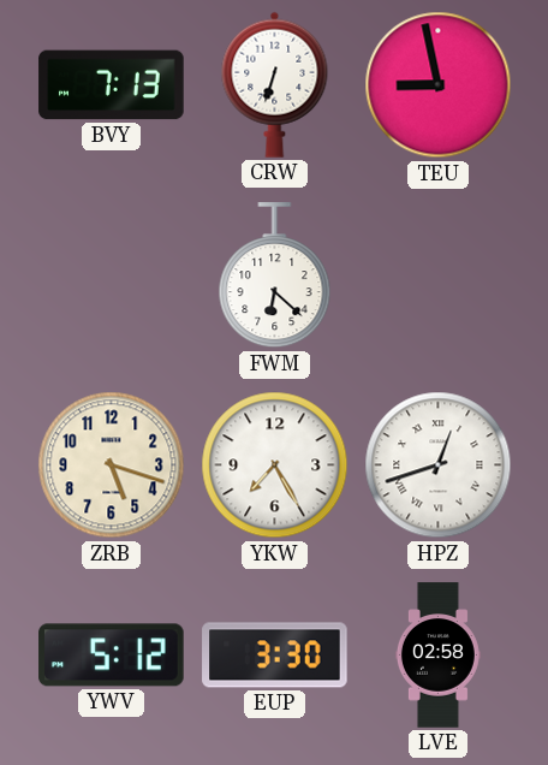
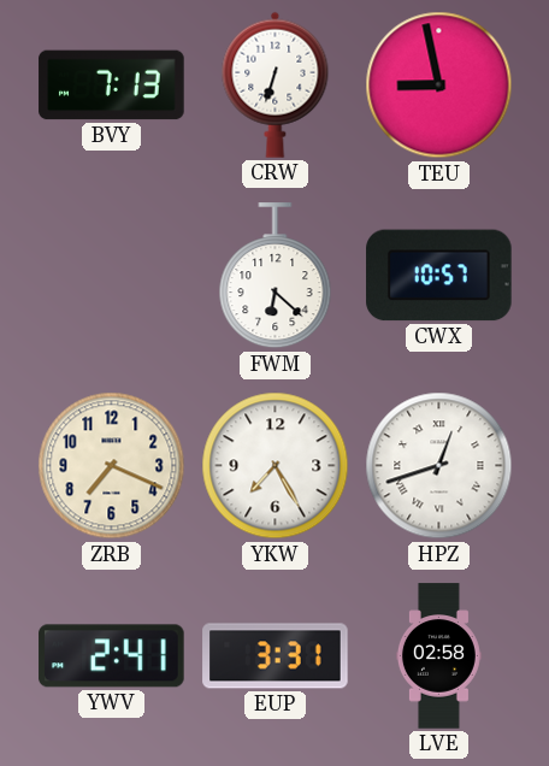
CWX: none -> 10:57
ZRB: 5:18 -> 7:19
YWV: 5:12 -> 2:41
EUP: 3:30 -> 3:31
